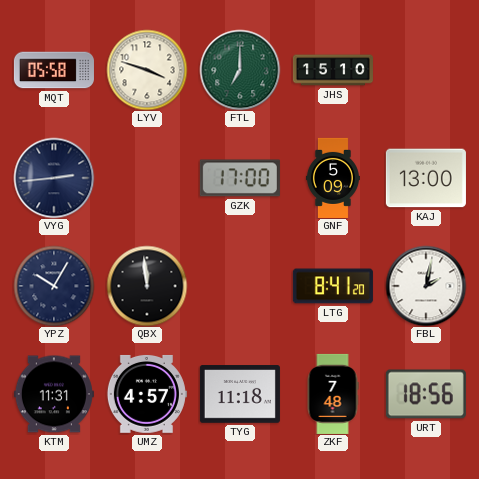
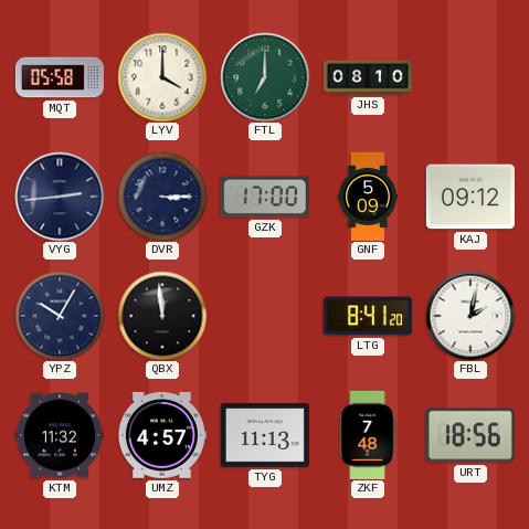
LYV: 3:48 -> 4:00
JHS: 15:10 -> 08:10
DVR: none -> 3:15
KAJ: 13:00 -> 09:12
KTM: 11:31 -> 11:32
TYG: 11:18 -> 11:13
